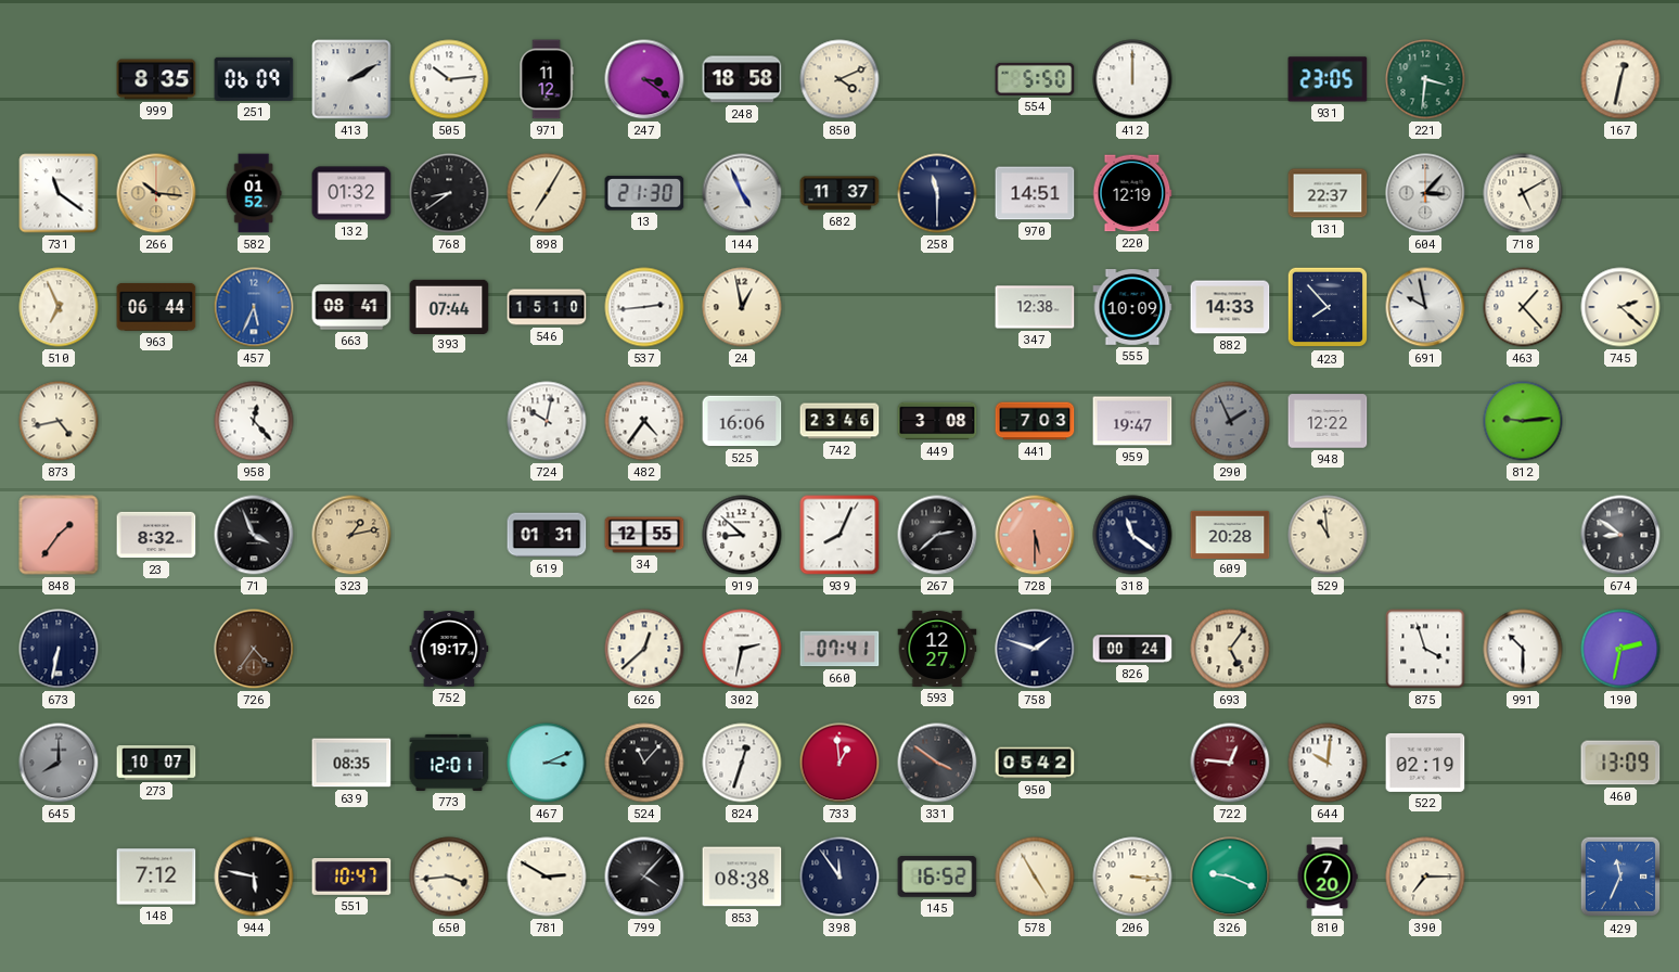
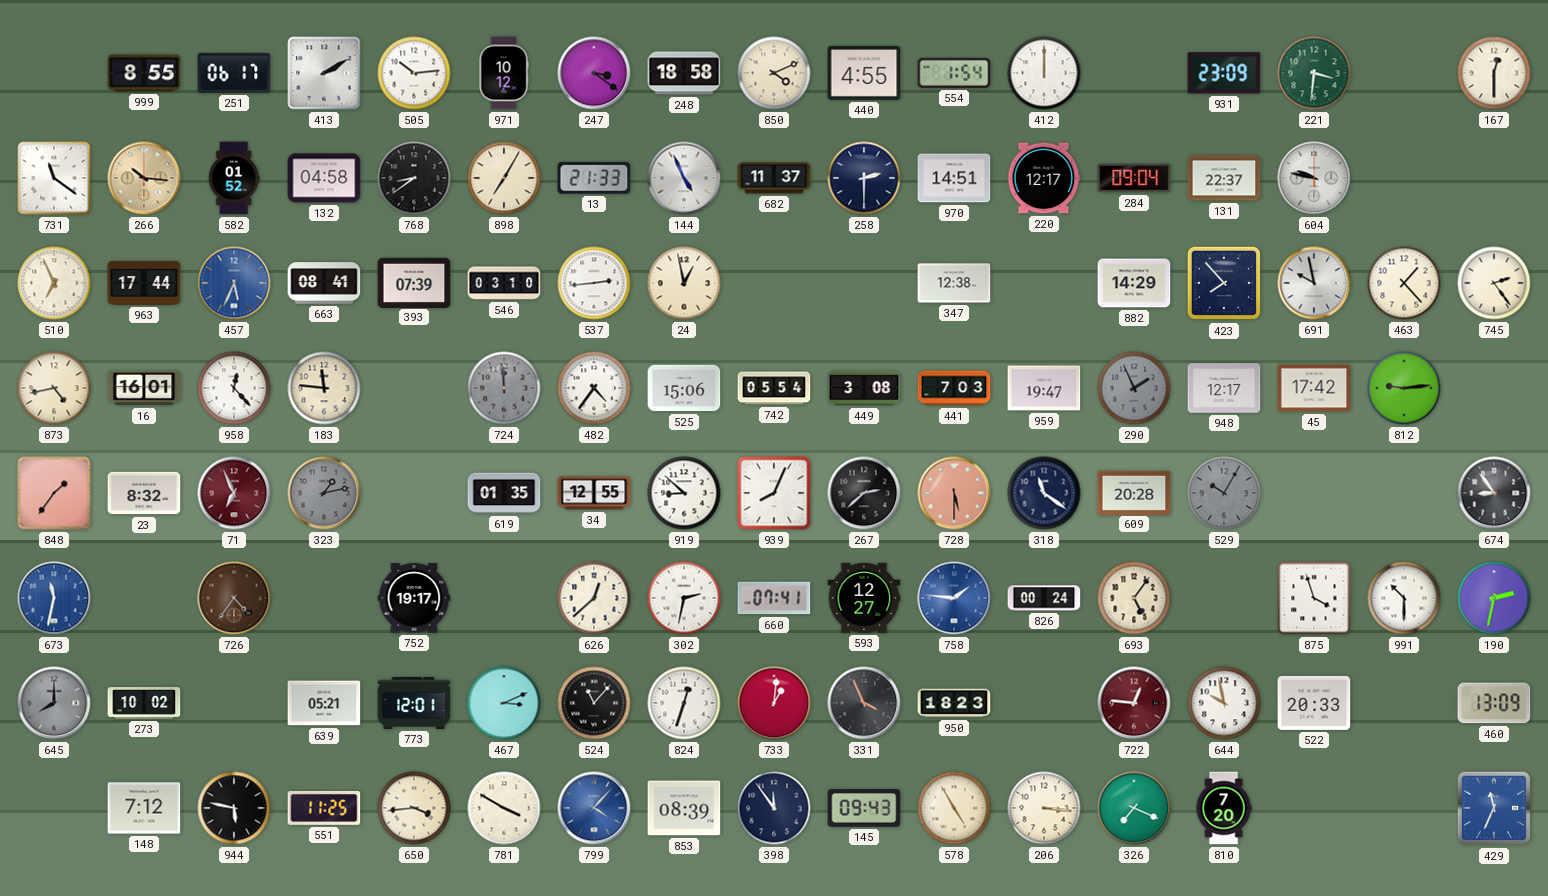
999: 8:35 -> 8:55
251: 06:09 -> 06:17
971: 11:12 -> 10:12
440: none -> 4:55
554: 5:50 -> 1:54
931: 23:05 -> 23:09
167: 12:32 -> 12:30
132: 01:32 -> 04:58
13: 21:30 -> 21:33
258: 11:30 -> 2:30
220: 12:19 -> 12:17
284: none -> 09:04
604: 3:07 -> 9:47
718: 5:10 -> none
963: 06:44 -> 17:44
393: 07:44 -> 07:39
546: 15:10 -> 03:10
555: 10:09 -> none
882: 14:33 -> 14:29
745: 2:22 -> 2:24
16: none -> 16:01
183: none -> 11:46
724: 10:02 -> 11:59
724 dial: white -> grey
525: 16:06 -> 15:06
742: 23:46 -> 05:54
948: 12:22 -> 12:17
45: none -> 17:42
71: 3:56 -> 6:56
71 dial: black -> burgundy
323 dial: champagne -> grey
619: 01:31 -> 01:35
529: 10:59 -> 10:05
529 dial: cream -> grey
674: 8:51 -> 8:54
673: 6:32 -> 11:32
673 dial: navy -> blue
758: 1:48 -> 1:46
758 dial: navy -> blue
273: 10:07 -> 10:02
639: 08:35 -> 05:21
733: 12:59 -> 1:01
331: 3:51 -> 3:56
950: 05:42 -> 18:23
644: 10:01 -> 9:58
522: 02:19 -> 20:33
551: 10:47 -> 11:25
781: 2:50 -> 3:50
799 dial: black -> blue
853: 08:38 -> 08:39
145: 16:52 -> 09:43
326: 9:19 -> 7:19
390: 7:15 -> none
